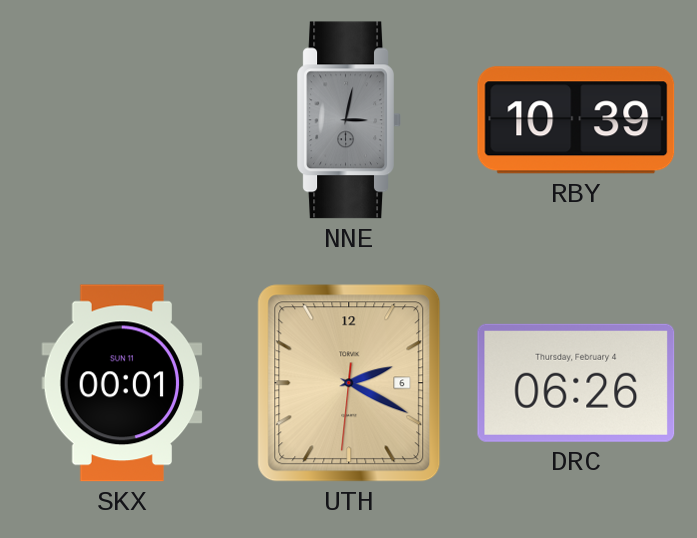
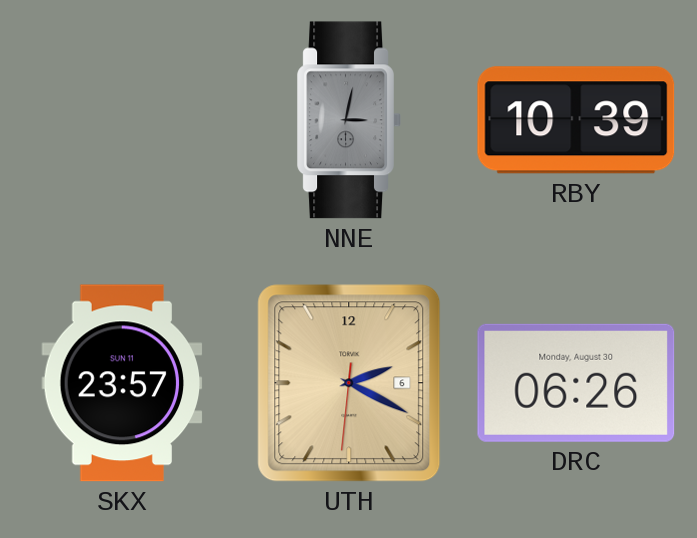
SKX: 00:01 -> 23:57
DRC date: Thursday, February 4 -> Monday, August 30
